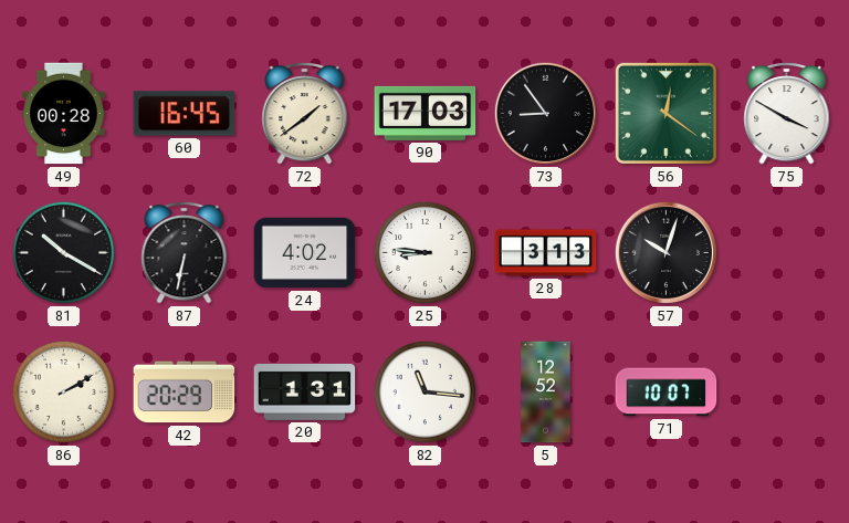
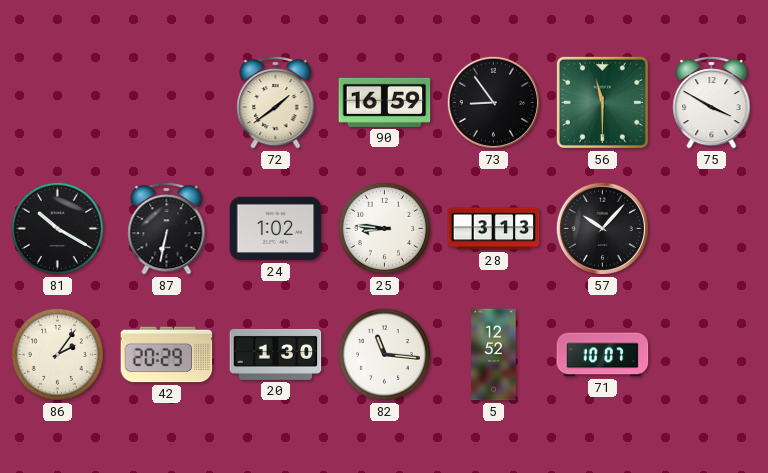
49: 00:28 -> none
60: 16:45 -> none
90: 17:03 -> 16:59
56: 12:21 -> 11:30
24: 4:02 -> 1:02
57: 10:03 -> 10:07
86: 2:10 -> 2:06
20: 1:31 -> 1:30
